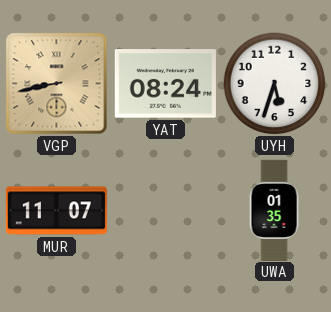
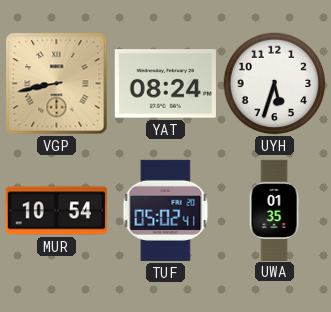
MUR: 11:07 -> 10:54
TUF: none -> 05:02
